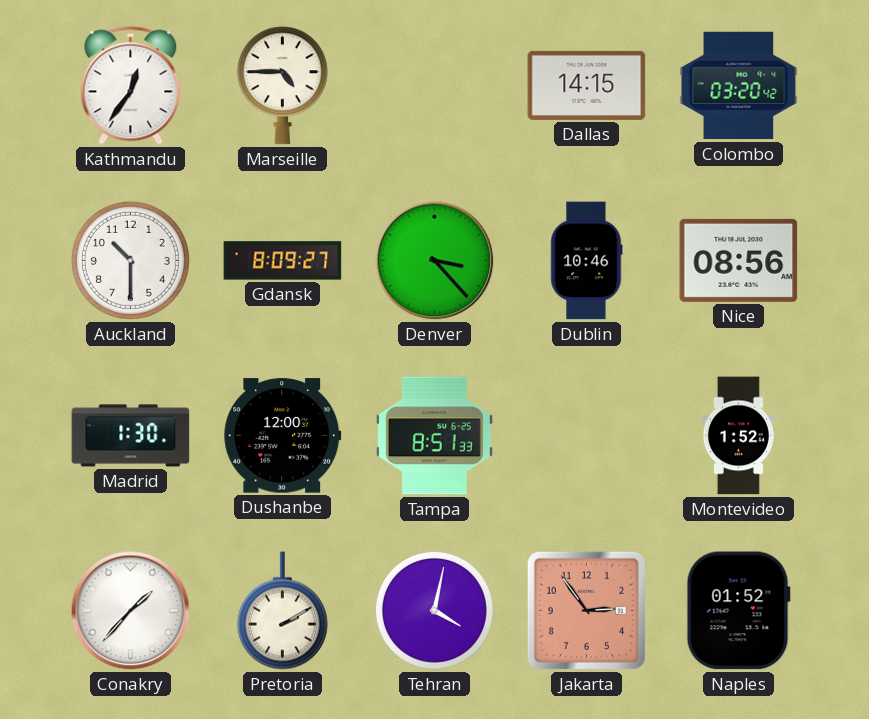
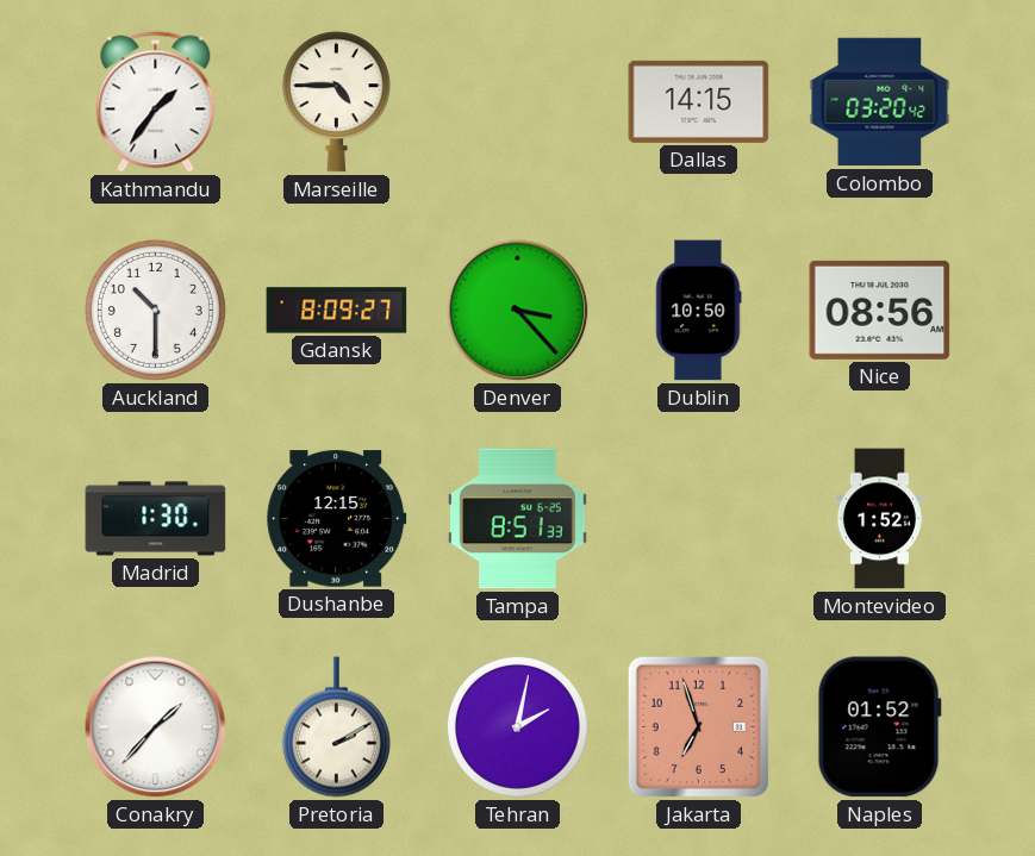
Kathmandu: 12:36 -> 1:36
Dublin: 10:46 -> 10:50
Dushanbe: 12:00 -> 12:15
Tehran: 4:02 -> 2:02
Jakarta: 2:54 -> 6:57
